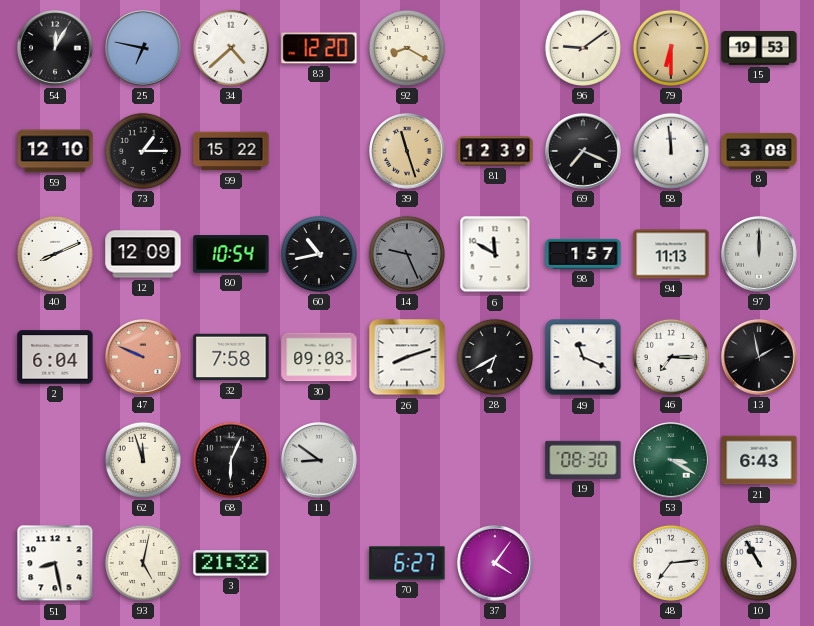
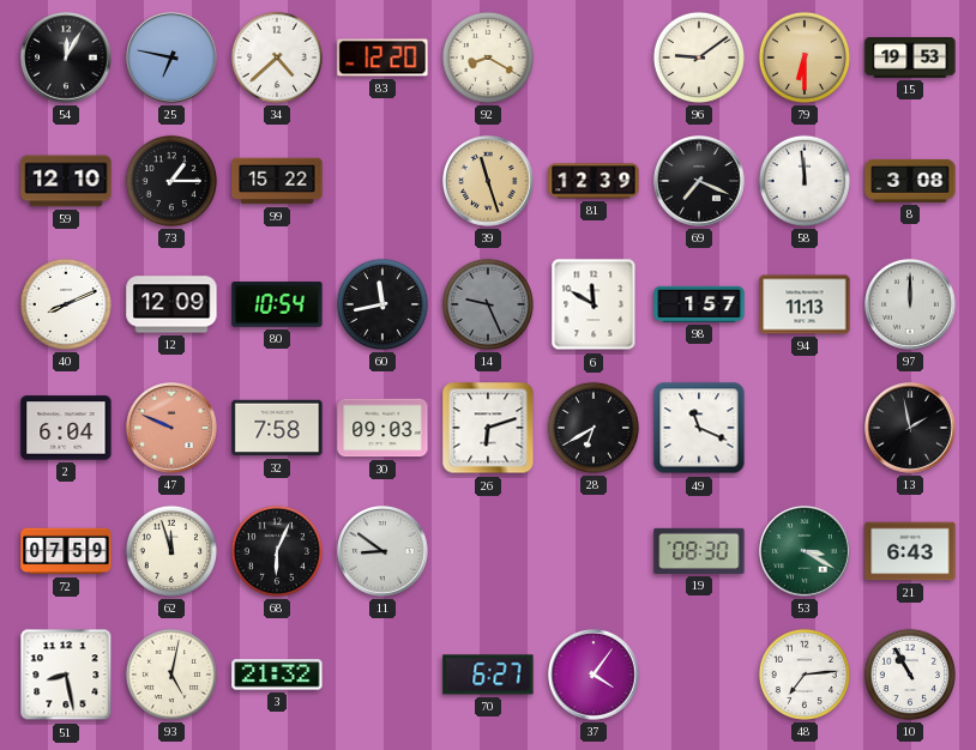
60: 10:43 -> 11:43
26: 8:12 -> 6:12
46: 7:15 -> none
72: none -> 07:59
